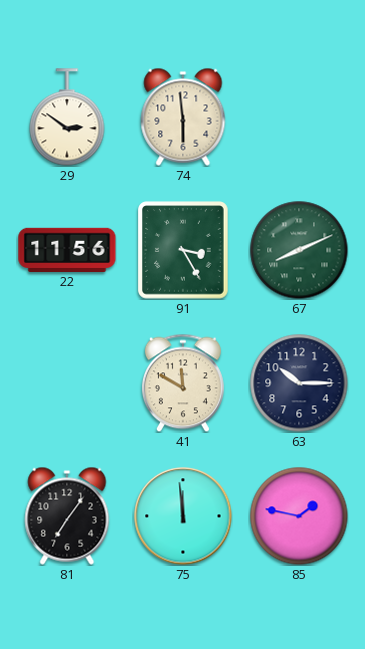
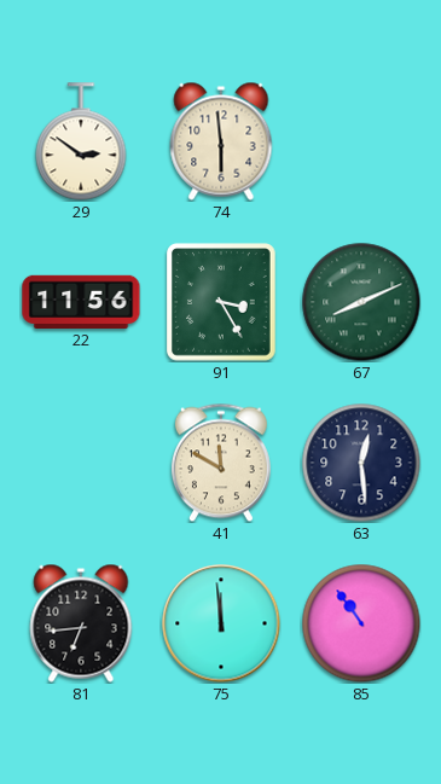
63: 10:15 -> 12:29
81: 7:06 -> 6:44
85: 1:47 -> 10:54
